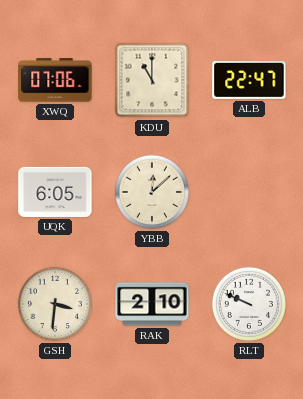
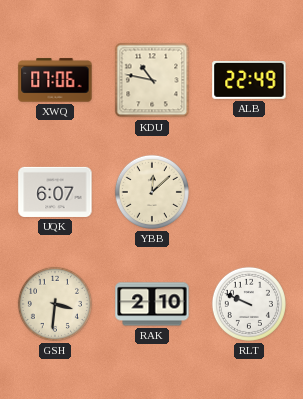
KDU: 11:00 -> 10:47
ALB: 22:47 -> 22:49
UQK: 6:05 -> 6:07
